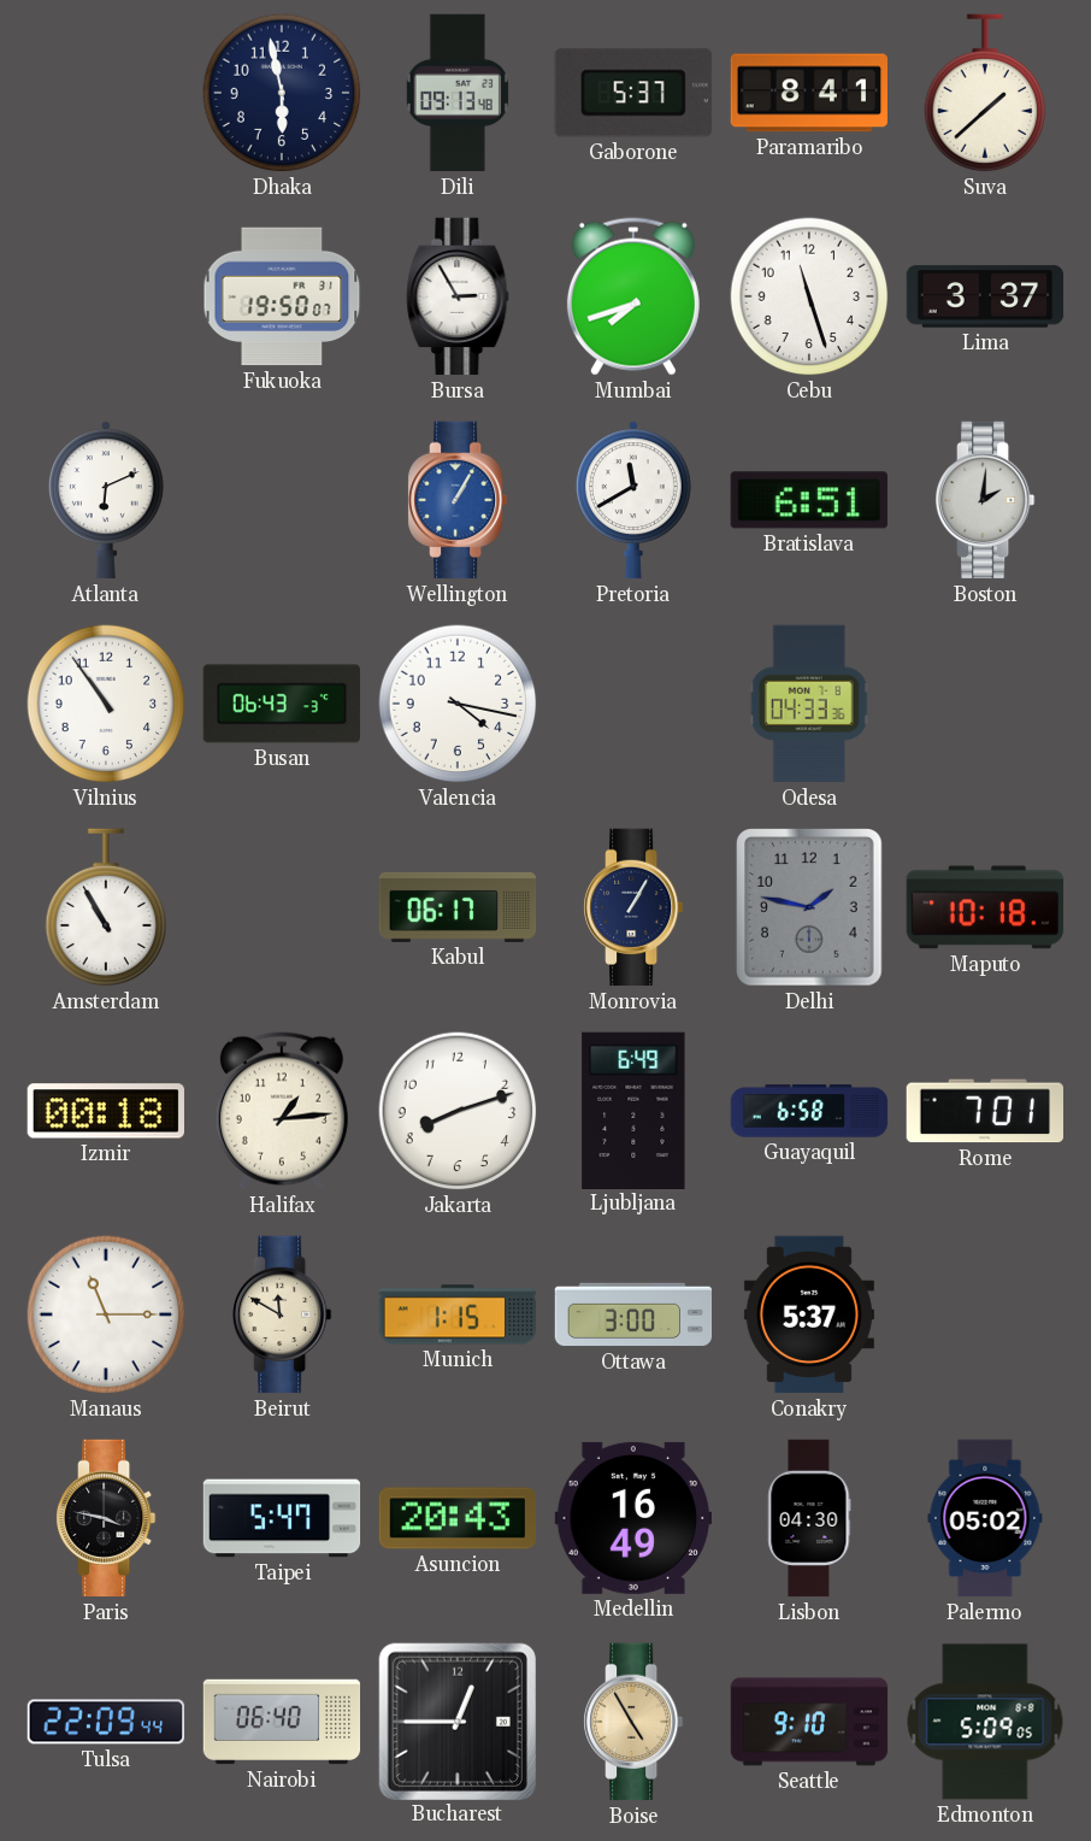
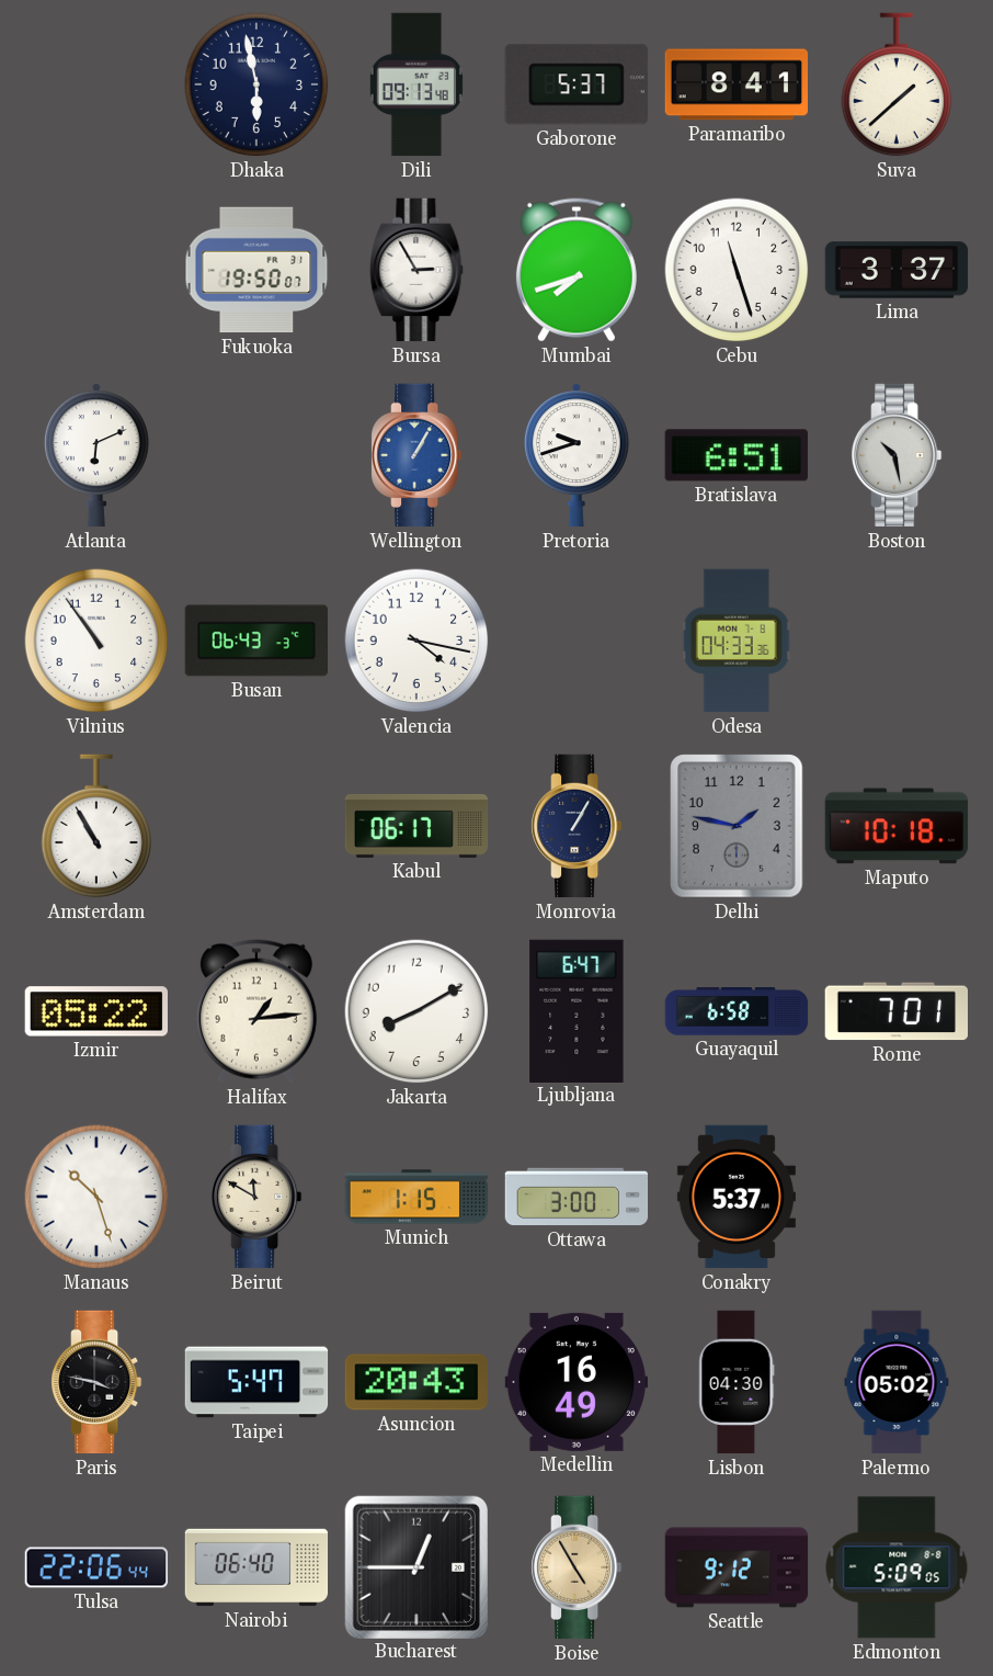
Pretoria: 11:40 -> 9:42
Boston: 2:01 -> 10:28
Izmir: 00:18 -> 05:22
Jakarta: 8:12 -> 8:10
Ljubljana: 6:49 -> 6:47
Manaus: 11:15 -> 10:27
Tulsa: 22:09 -> 22:06
Seattle: 9:10 -> 9:12
